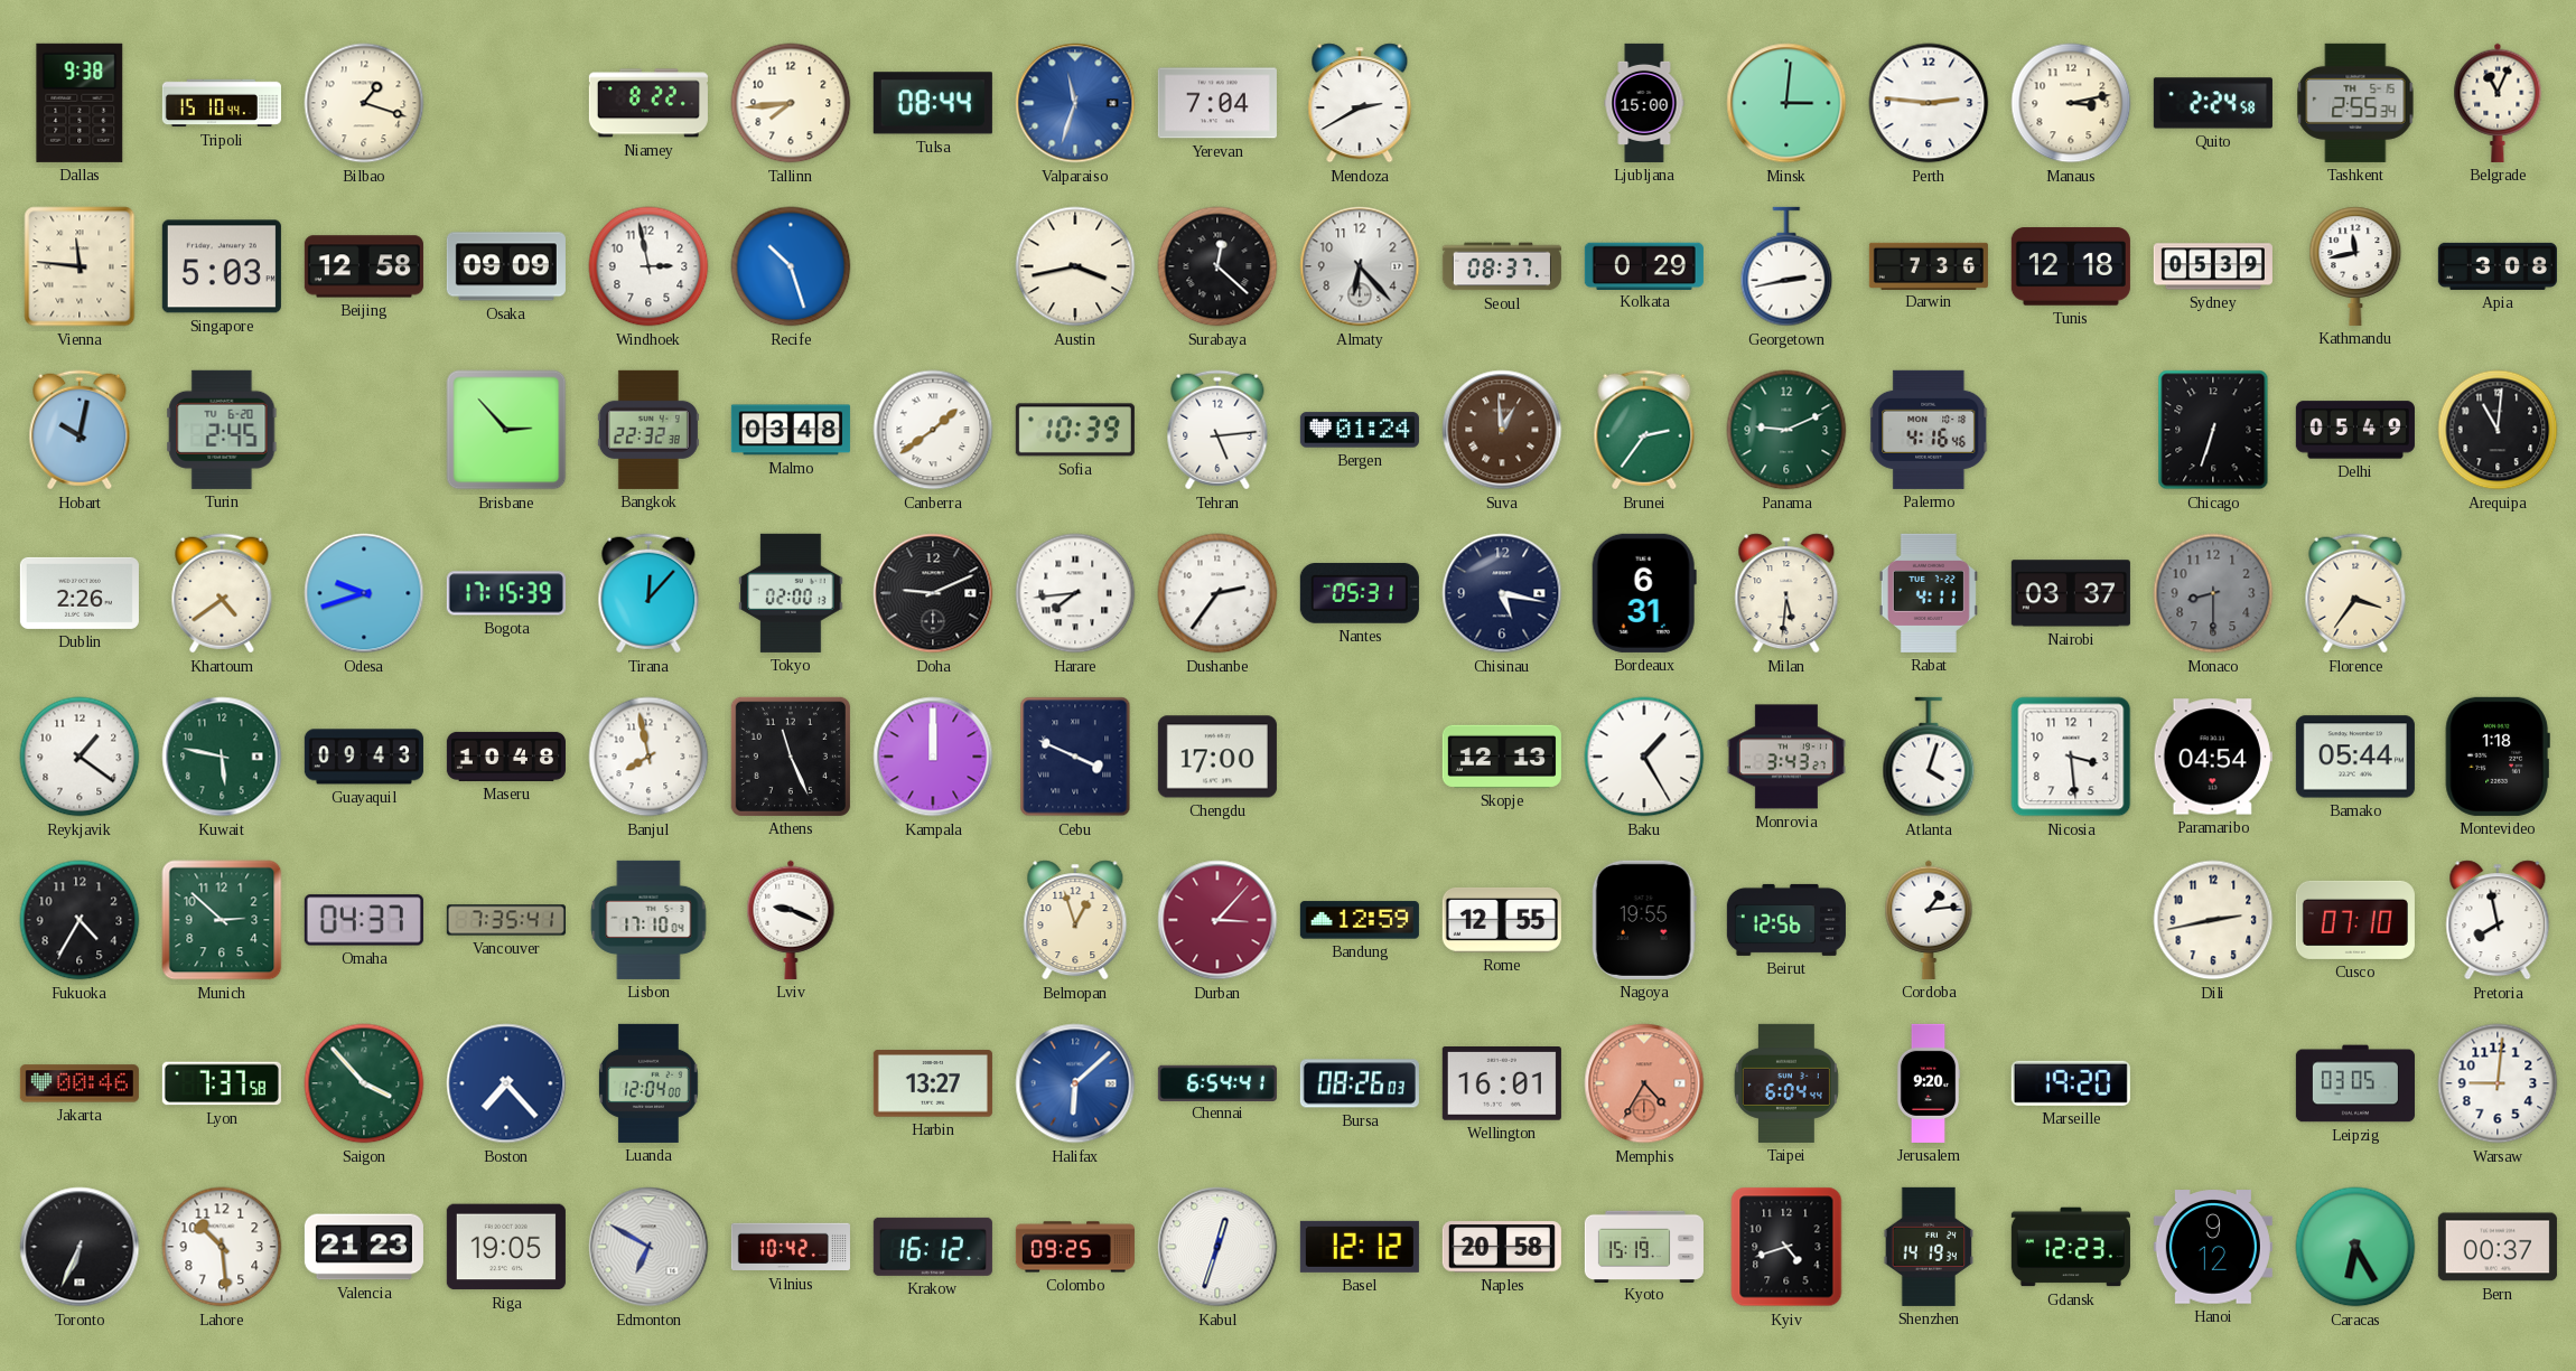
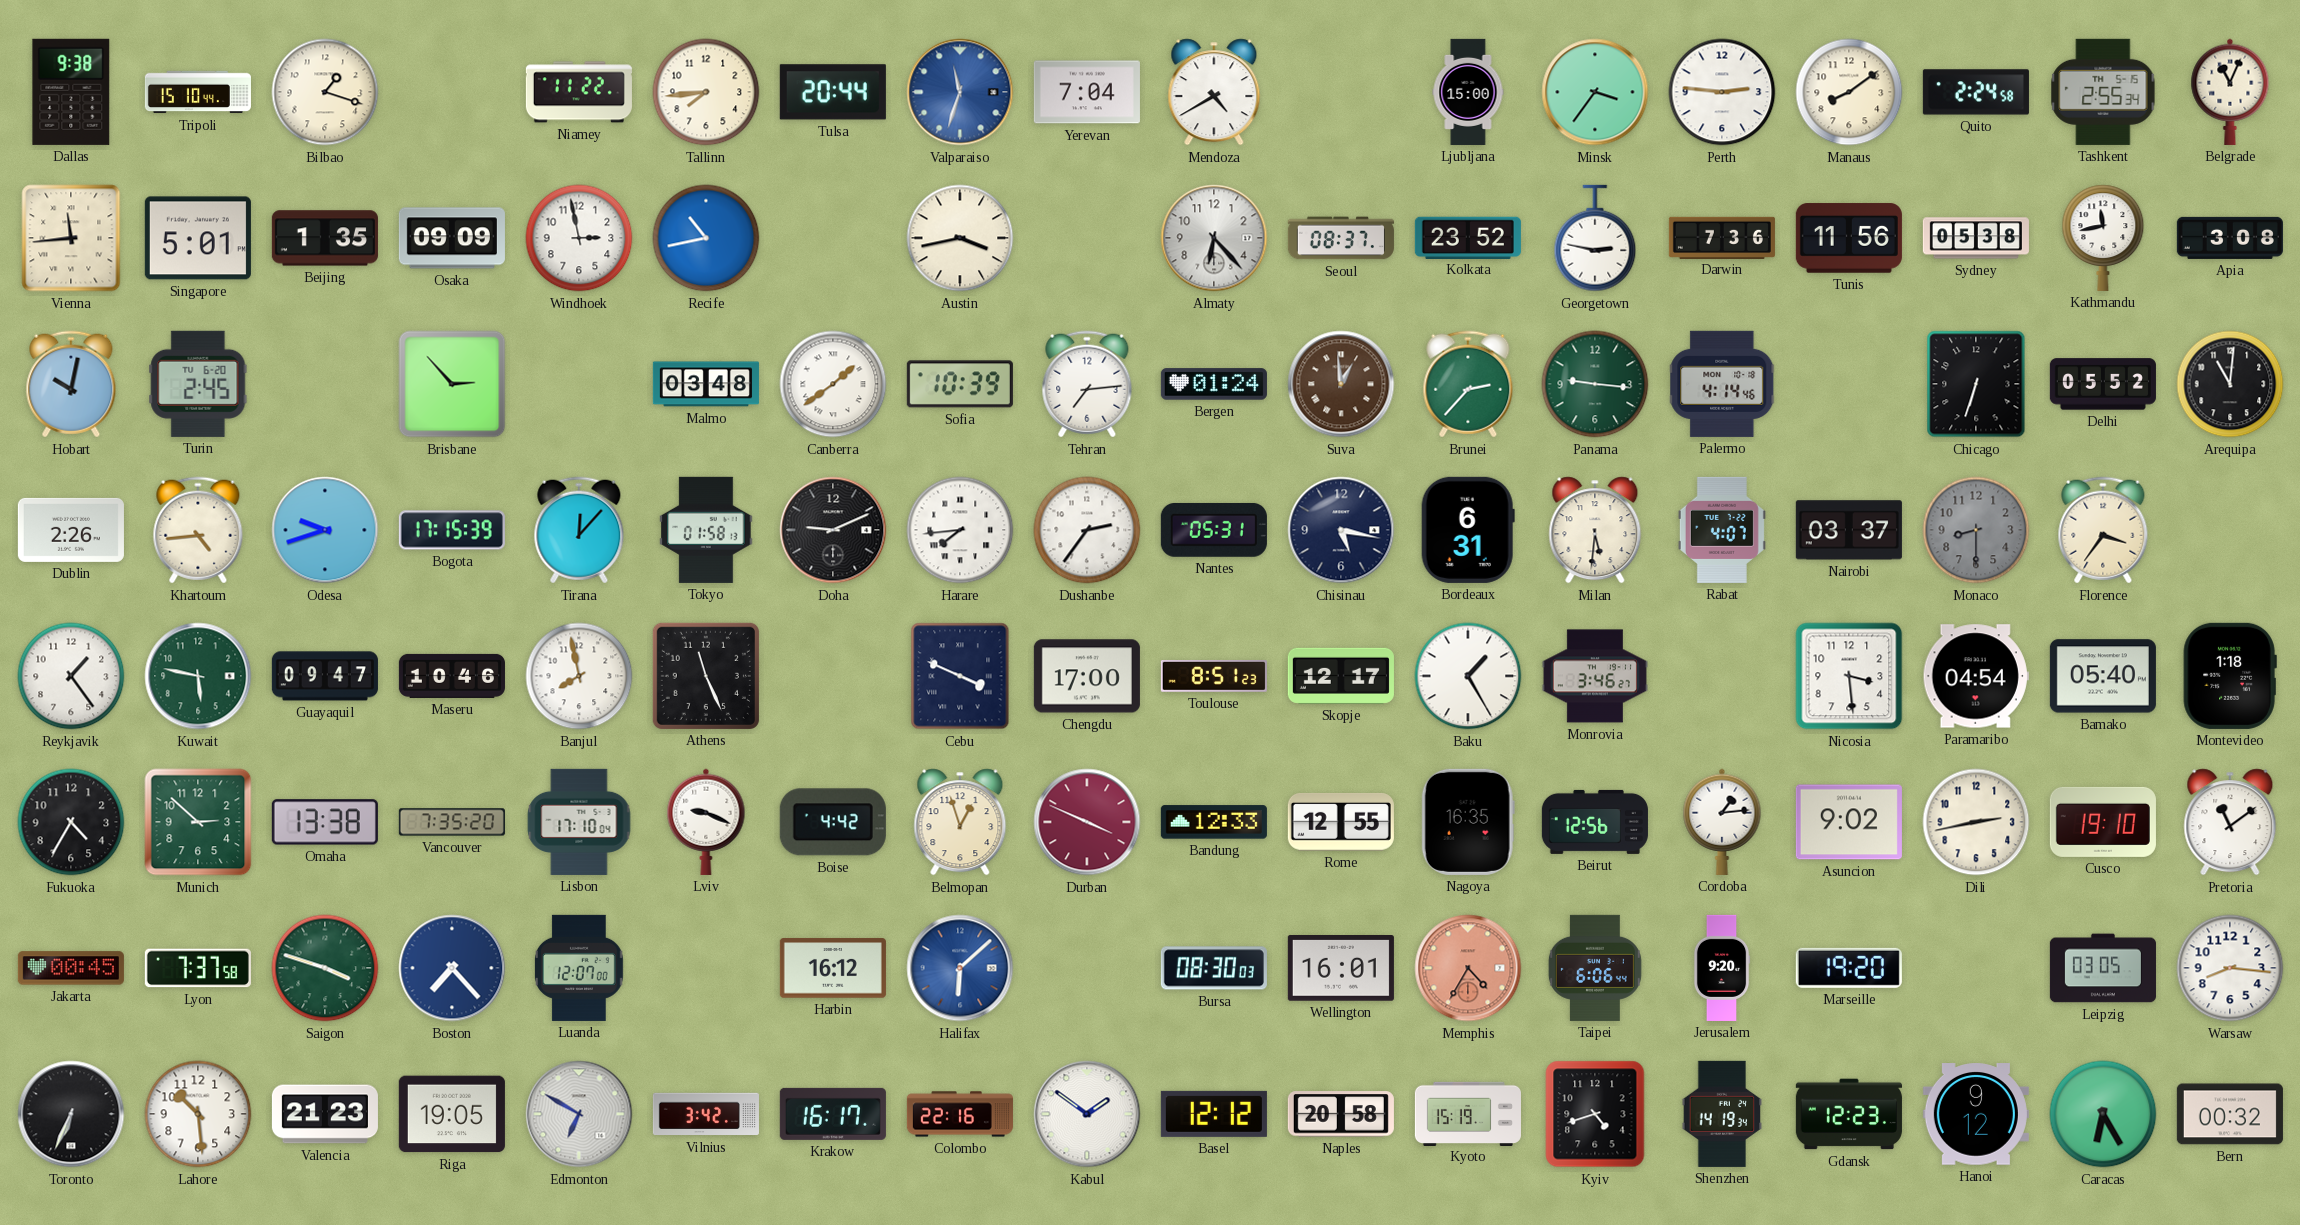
Niamey: 8:22 -> 11:22
Tulsa: 08:44 -> 20:44
Mendoza: 2:40 -> 4:40
Minsk: 3:01 -> 3:36
Manaus: 3:13 -> 8:09
Vienna: 11:46 -> 11:44
Singapore: 5:03 -> 5:01
Beijing: 12:58 -> 1:35
Recife: 10:27 -> 10:43
Surabaya: 12:22 -> none
Kolkata: 0:29 -> 23:52
Georgetown: 2:43 -> 2:47
Tunis: 12:18 -> 11:56
Sydney: 05:39 -> 05:38
Bangkok: 22:32 -> none
Tehran: 5:14 -> 7:14
Brunei: 2:36 -> 2:37
Panama: 9:11 -> 9:16
Palermo: 4:16 -> 4:14
Delhi: 05:49 -> 05:52
Khartoum: 4:39 -> 4:44
Tokyo: 02:00 -> 01:58
Rabat: 4:11 -> 4:07
Reykjavik: 1:21 -> 1:24
Guayaquil: 09:43 -> 09:47
Maseru: 10:48 -> 10:46
Kampala: 12:00 -> none
Toulouse: none -> 8:51
Skopje: 12:13 -> 12:17
Monrovia: 3:43 -> 3:46
Atlanta: 4:03 -> none
Bamako: 05:44 -> 05:40
Omaha: 04:37 -> 13:38
Vancouver: 7:35:41 -> 7:35:20
Boise: none -> 4:42
Durban: 3:07 -> 3:49
Bandung: 12:59 -> 12:33
Nagoya: 19:55 -> 16:35
Asuncion: none -> 9:02
Cusco: 07:10 -> 19:10
Pretoria: 7:58 -> 11:09
Jakarta: 00:46 -> 00:45
Saigon: 3:53 -> 3:48
Luanda: 12:04 -> 12:07
Harbin: 13:27 -> 16:12
Chennai: 6:54 -> none
Bursa: 08:26 -> 08:30
Taipei: 6:04 -> 6:06
Warsaw: 9:01 -> 8:16
Vilnius: 10:42 -> 3:42
Krakow: 16:12 -> 16:17
Colombo: 09:25 -> 22:16
Kabul: 12:33 -> 1:51
Bern: 00:37 -> 00:32
